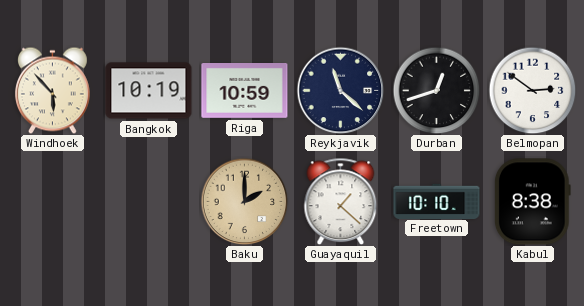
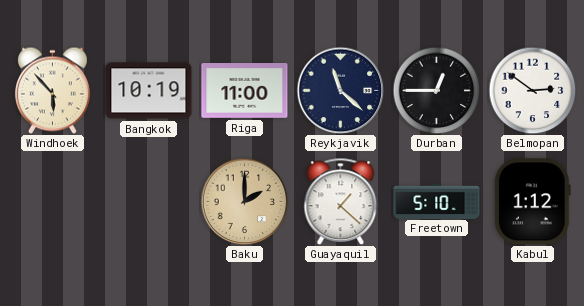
Riga: 10:59 -> 11:00
Durban: 12:42 -> 12:45
Freetown: 10:10 -> 5:10
Kabul: 8:38 -> 1:12
